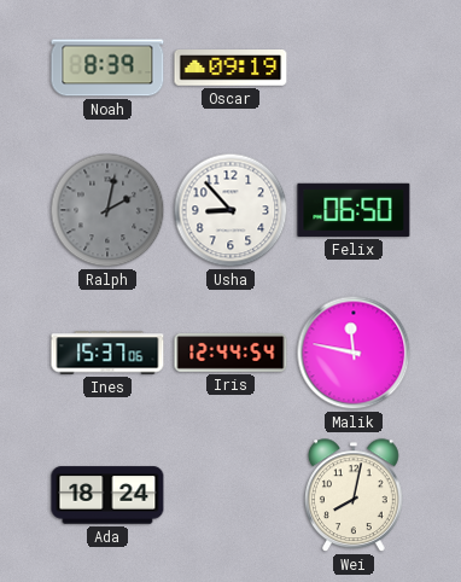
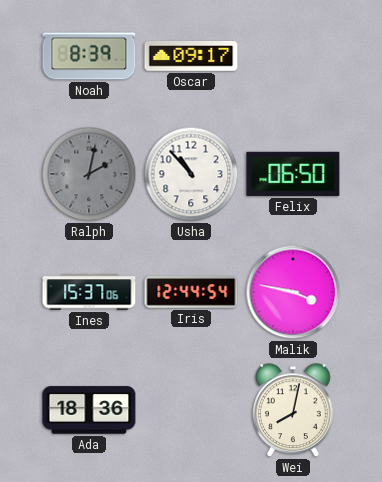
Oscar: 09:19 -> 09:17
Usha: 8:53 -> 10:53
Malik: 11:47 -> 3:47
Ada: 18:24 -> 18:36
